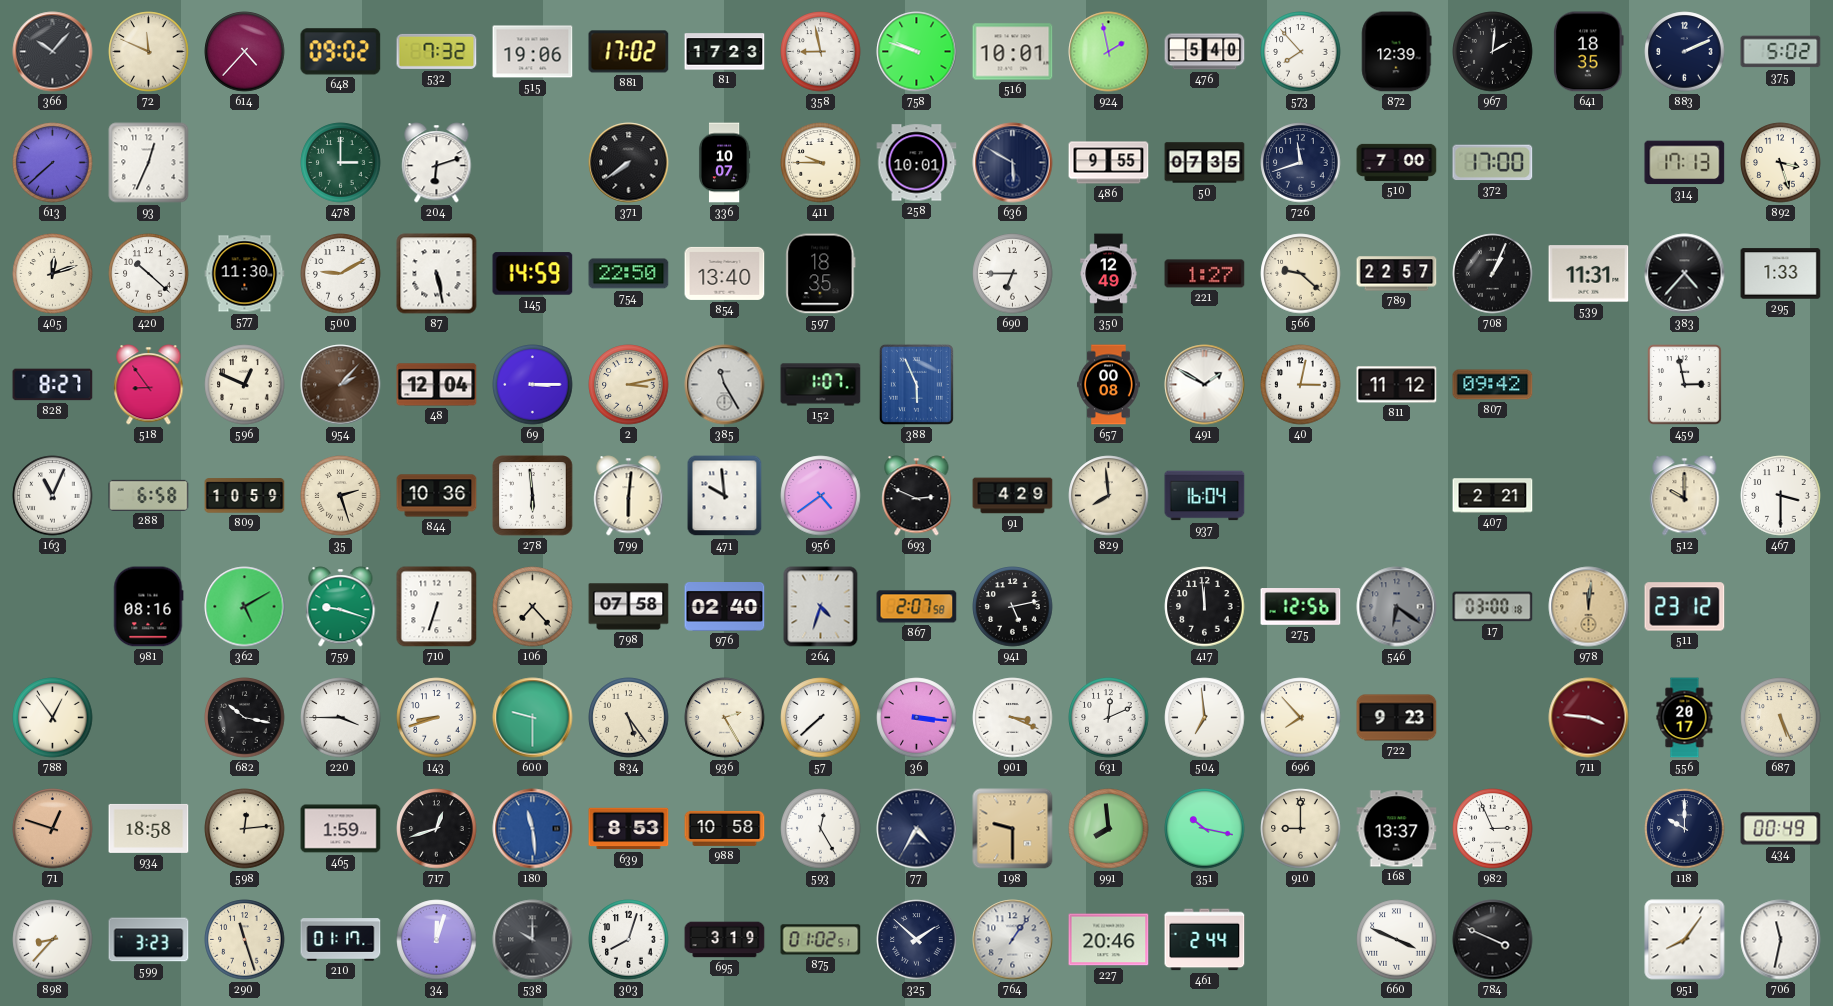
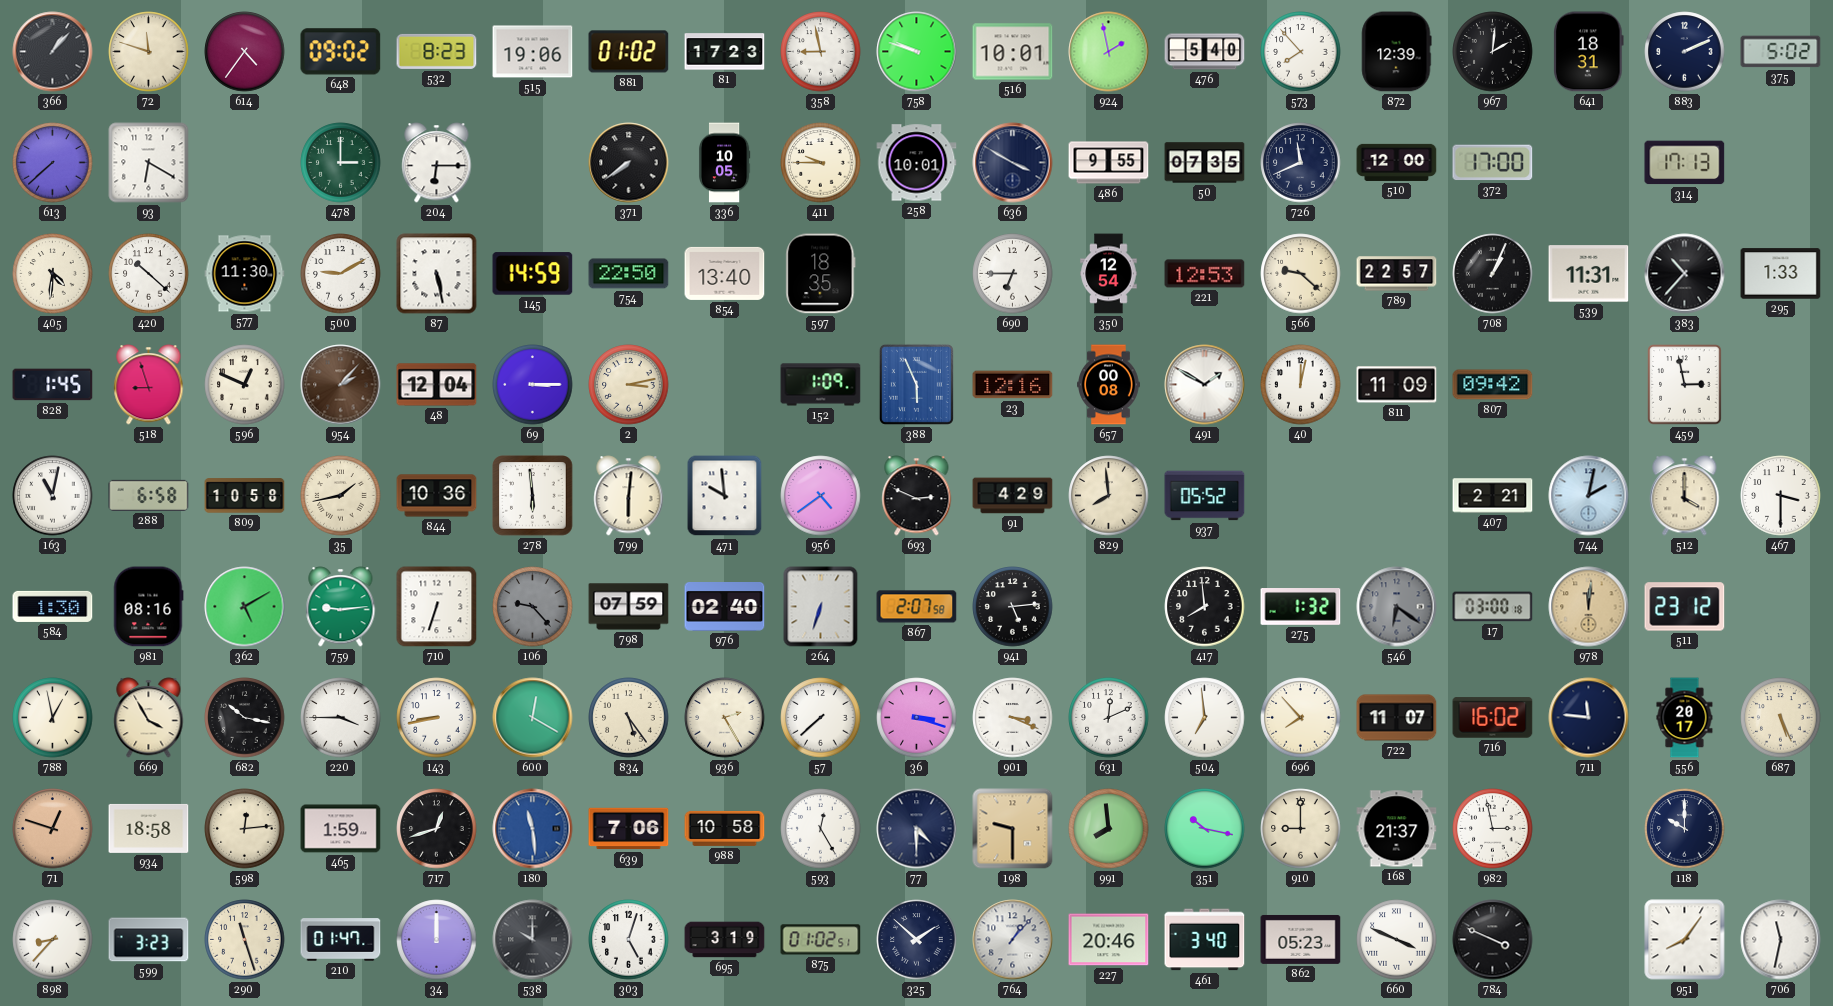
366: 10:07 -> 1:07
72: 11:49 -> 11:48
614: 4:37 -> 4:36
532: 7:32 -> 8:23
881: 17:02 -> 01:02
641: 18:35 -> 18:31
93: 12:34 -> 6:20
204: 6:12 -> 6:15
336: 10:07 -> 10:05
636: 5:50 -> 3:50
726: 11:42 -> 11:41
510: 7:00 -> 12:00
892: 3:27 -> none
405: 12:12 -> 4:31
350: 12:49 -> 12:54
221: 1:27 -> 12:53
383: 4:37 -> 10:37
828: 8:27 -> 1:45
518: 8:54 -> 8:57
385: 11:25 -> none
152: 1:07 -> 1:09
23: none -> 12:16
40: 3:02 -> 12:02
811: 11:12 -> 11:09
163: 11:04 -> 11:02
809: 10:59 -> 10:58
35: 2:27 -> 1:43
937: 16:04 -> 05:52
744: none -> 2:02
512: 10:00 -> 4:00
584: none -> 1:30
759: 9:18 -> 9:14
106: 7:23 -> 9:23
106 dial: cream -> grey
798: 07:58 -> 07:59
264: 4:33 -> 6:33
941: 5:13 -> 5:14
417: 11:59 -> 7:59
275: 12:56 -> 1:32
788: 12:54 -> 12:58
669: none -> 3:55
143: 8:42 -> 8:43
600: 9:30 -> 12:20
36: 3:16 -> 3:18
722: 9:23 -> 11:07
716: none -> 16:02
711: 3:46 -> 11:46
711 dial: burgundy -> navy
639: 8:53 -> 7:06
77: 4:35 -> 4:30
168: 13:37 -> 21:37
982: 2:56 -> 2:58
434: 00:49 -> none
210: 01:17 -> 01:47
34: 12:03 -> 12:00
303: 8:03 -> 5:03
764: 1:06 -> 1:07
461: 2:44 -> 3:40
862: none -> 05:23
